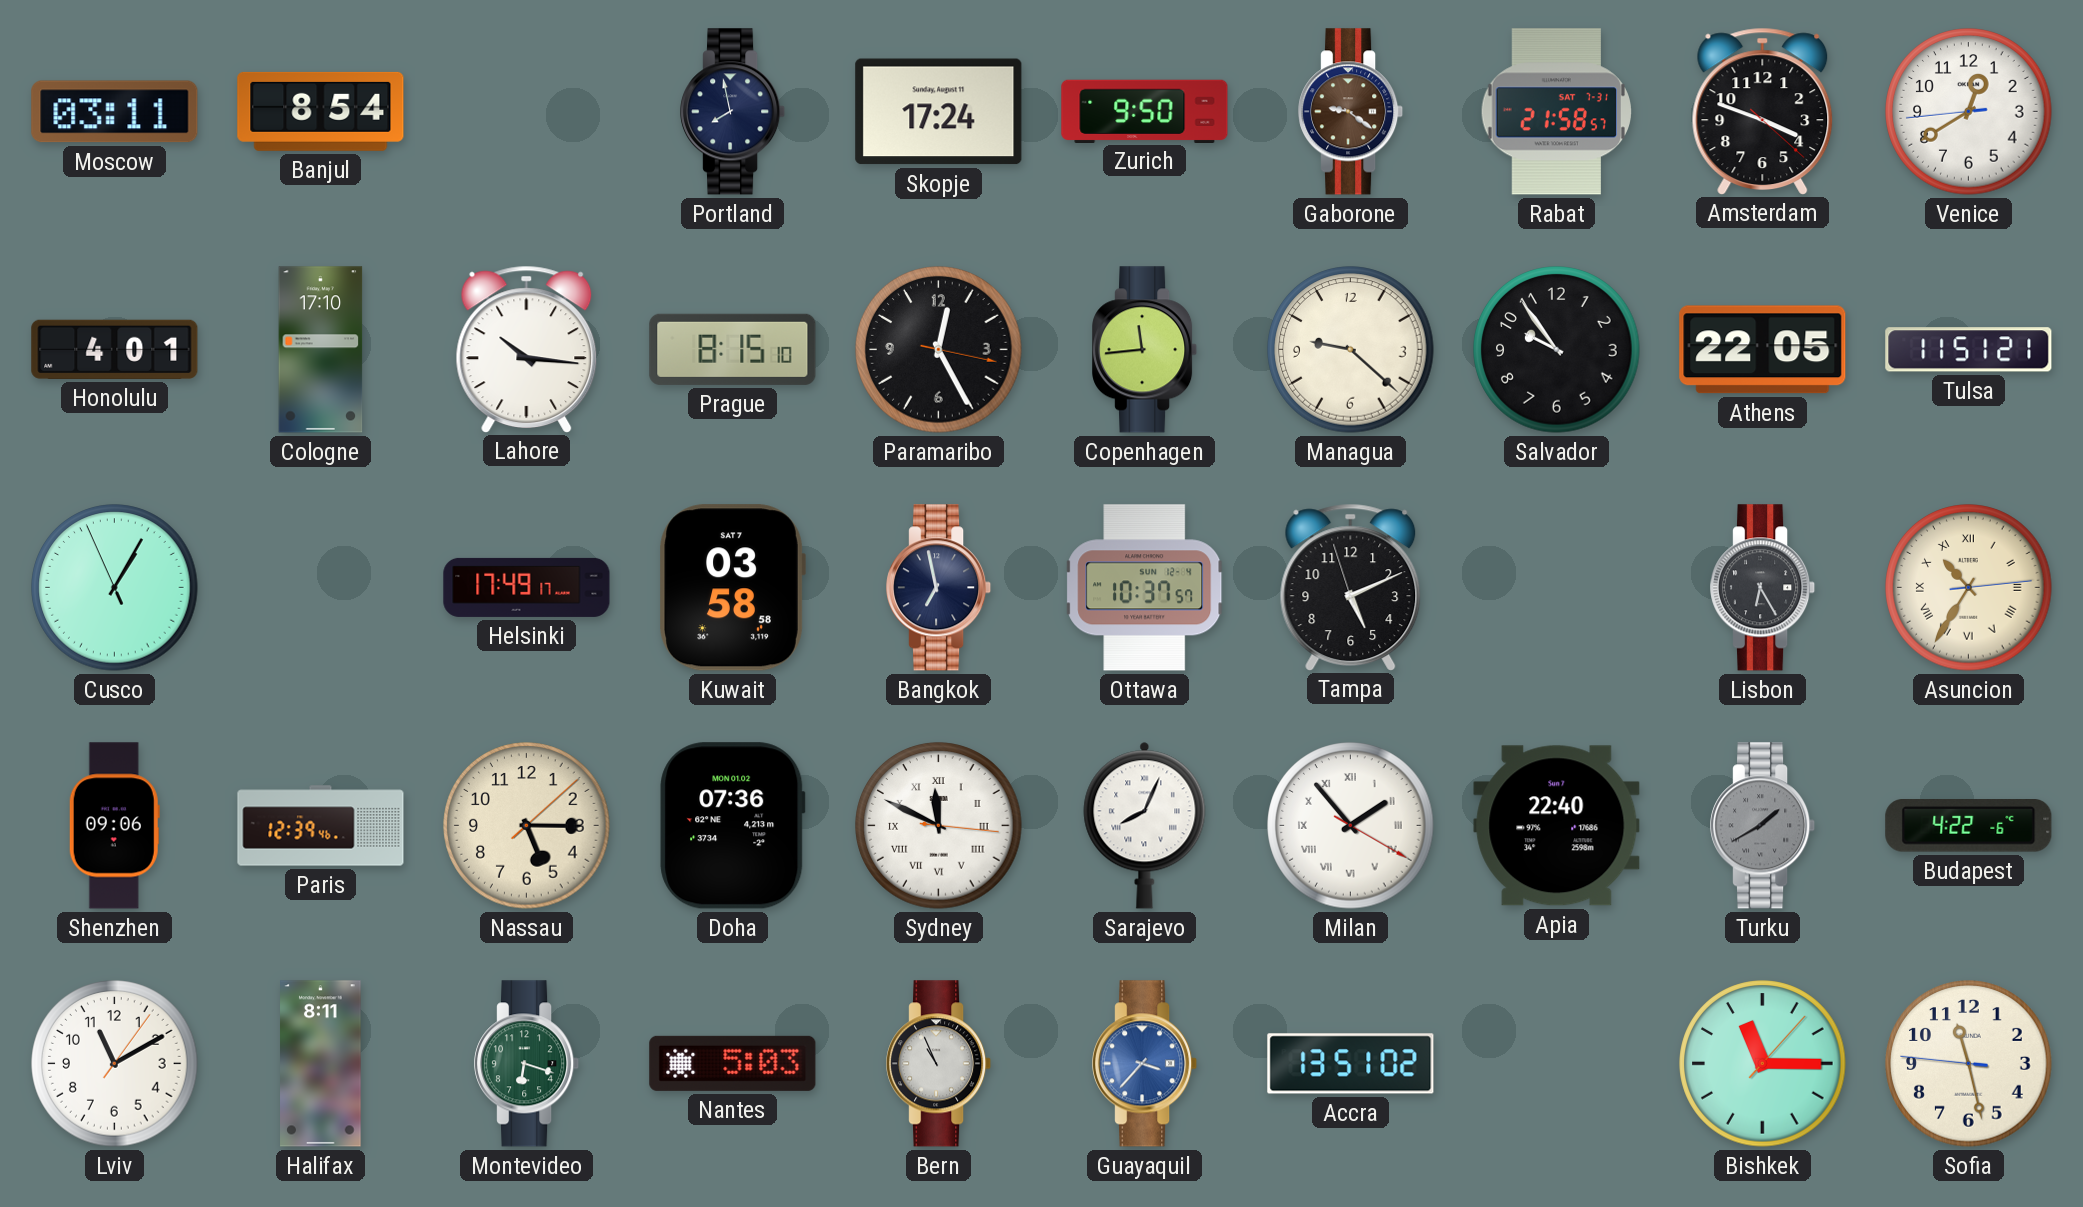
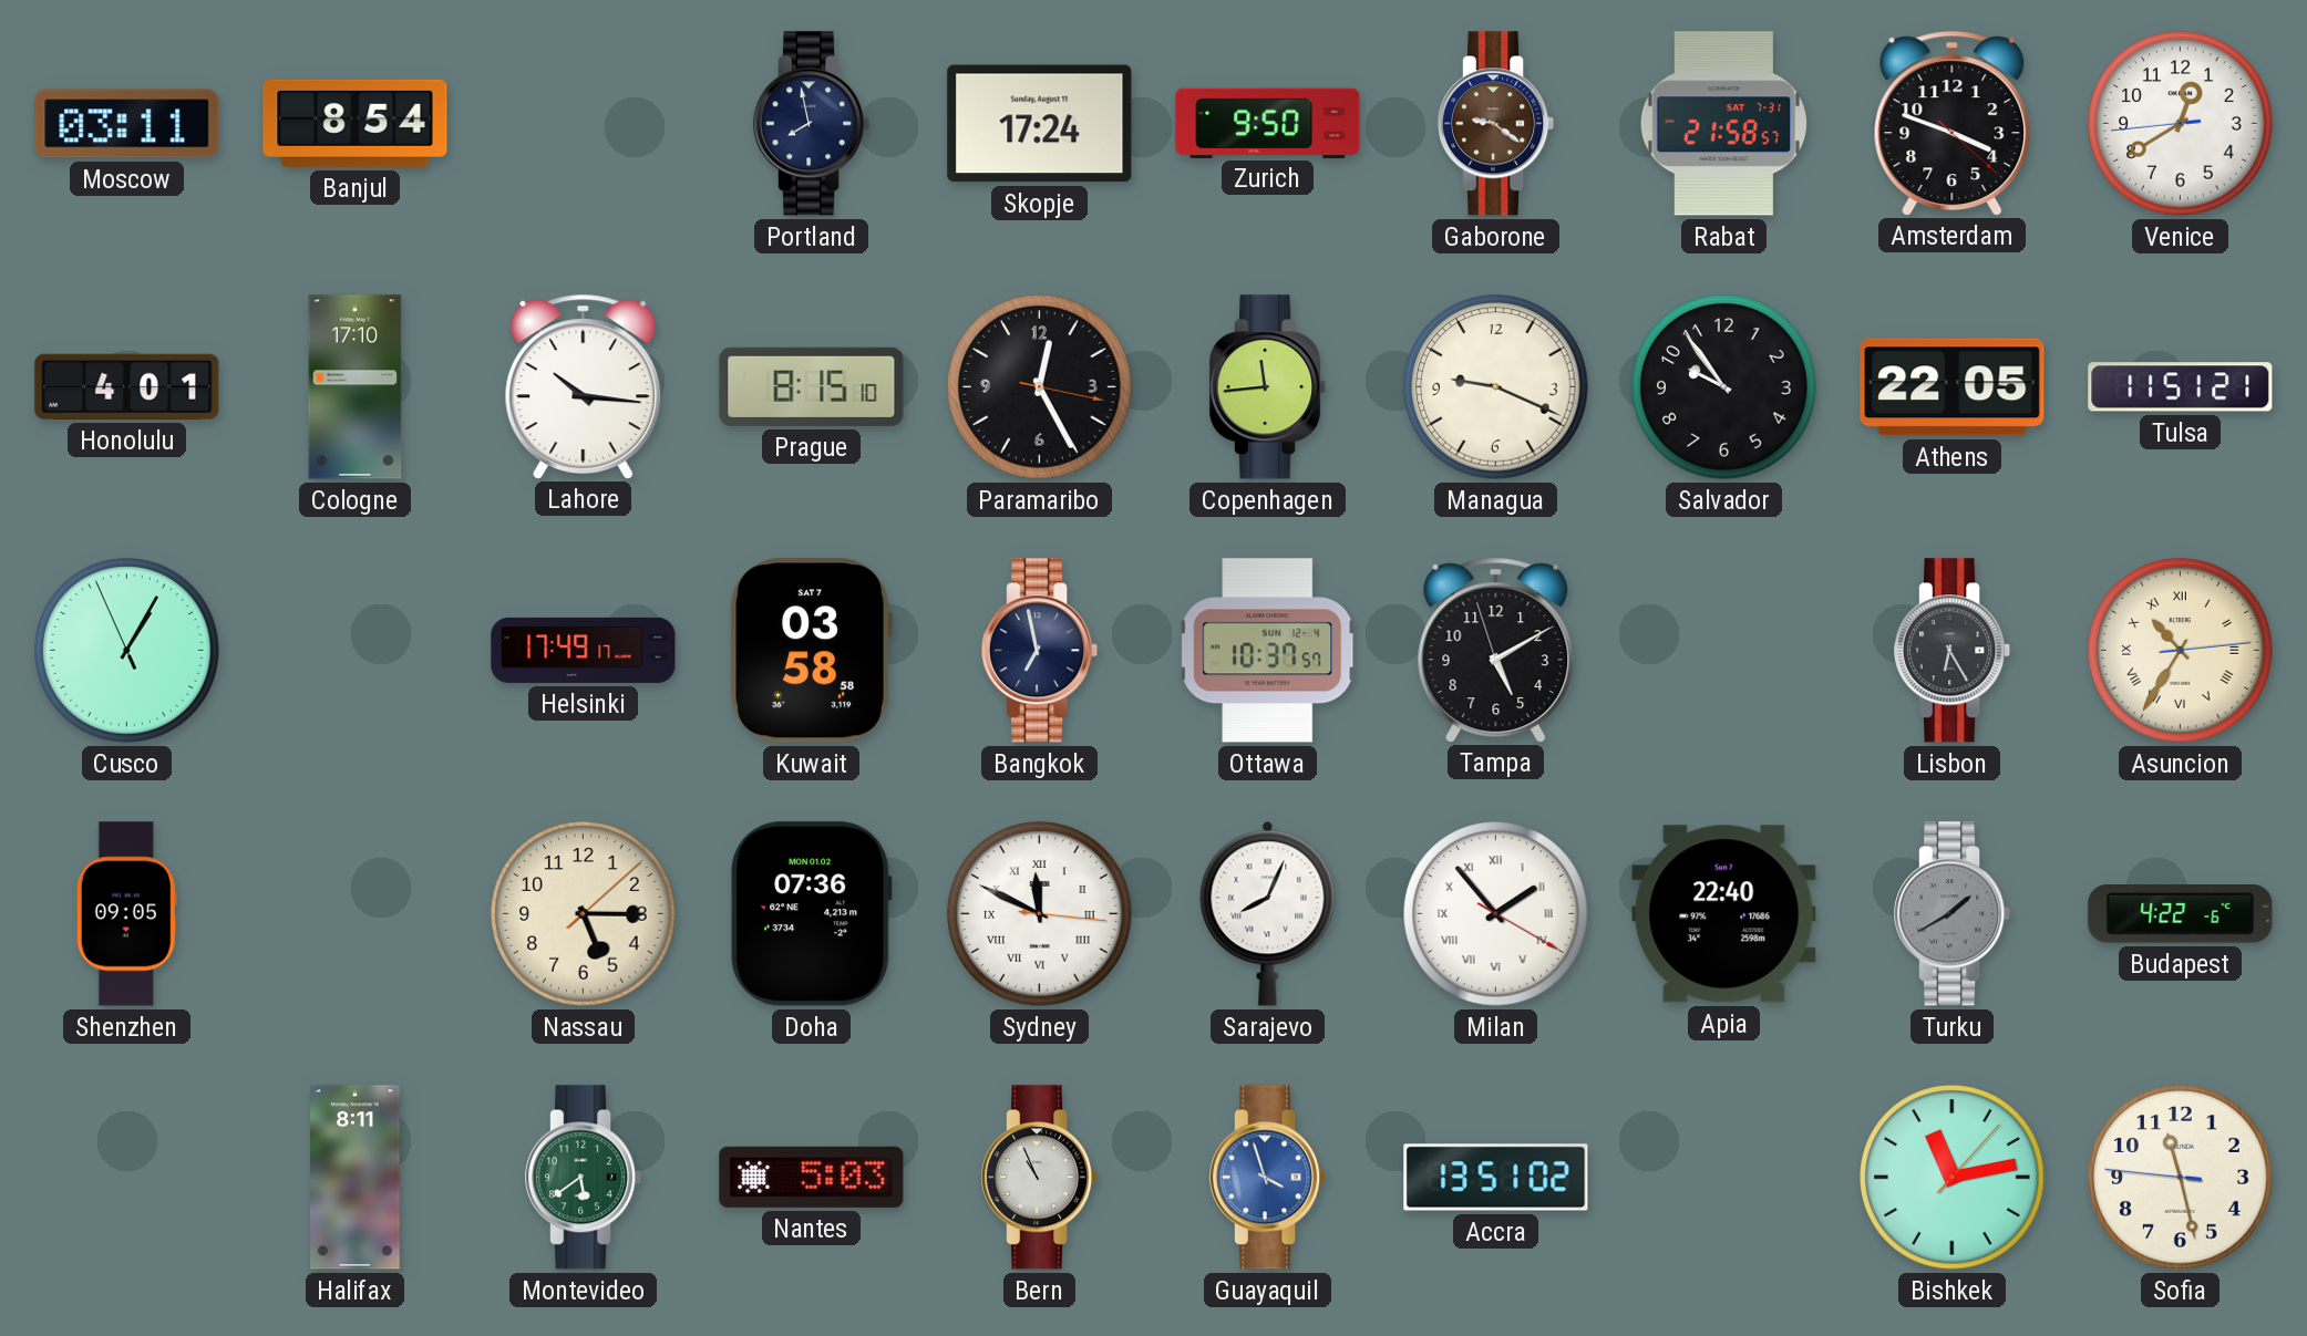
Managua: 9:22 -> 9:19
Tampa: 5:10 -> 5:09
Shenzhen: 09:06 -> 09:05
Paris: 12:39 -> none
Lviv: 11:10 -> none
Montevideo: 6:18 -> 5:39
Guayaquil: 3:37 -> 3:57
Bishkek: 11:15 -> 11:13
